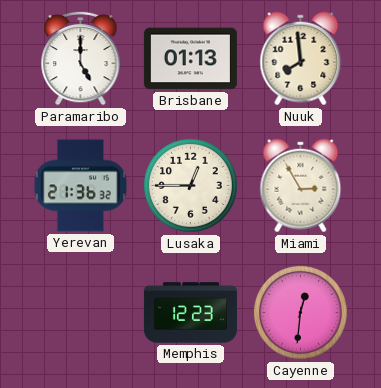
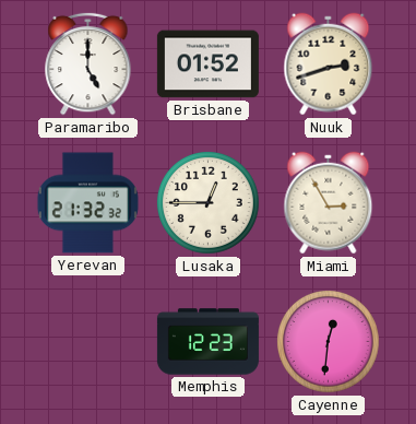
Brisbane: 01:13 -> 01:52
Nuuk: 7:59 -> 2:42
Yerevan: 21:36 -> 21:32
